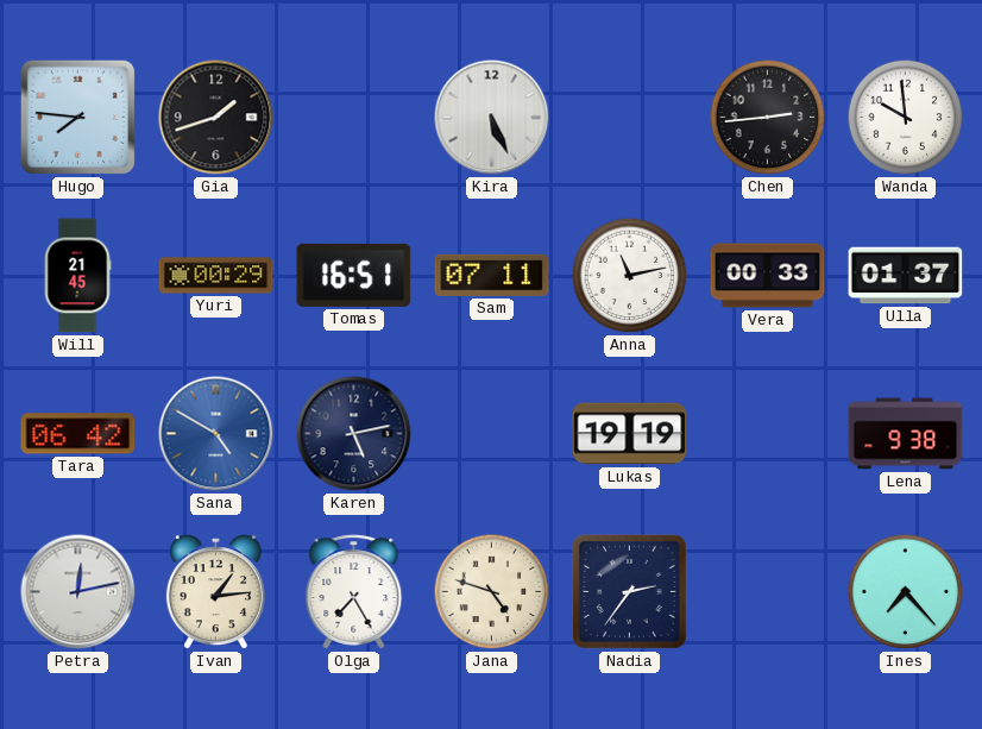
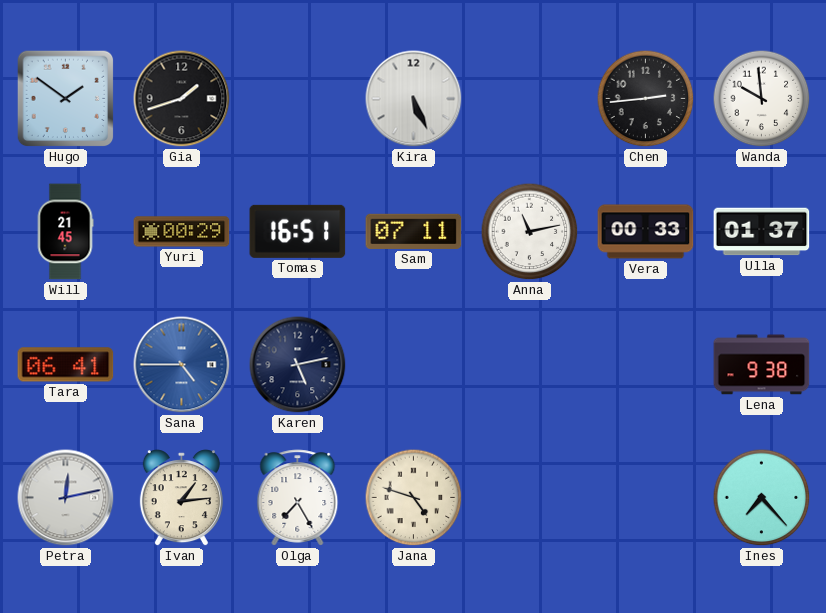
Hugo: 7:46 -> 1:51
Tara: 06:42 -> 06:41
Sana: 4:50 -> 4:45
Lukas: 19:19 -> none
Nadia: 2:36 -> none
